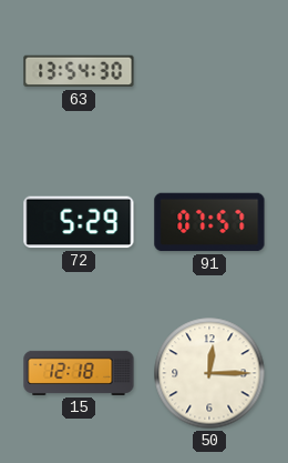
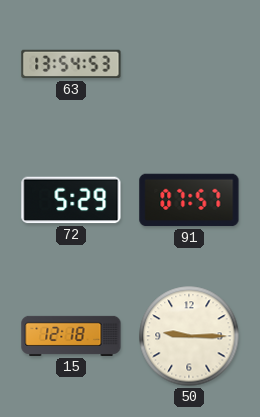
63: 13:54:30 -> 13:54:53
50: 12:15 -> 9:15
